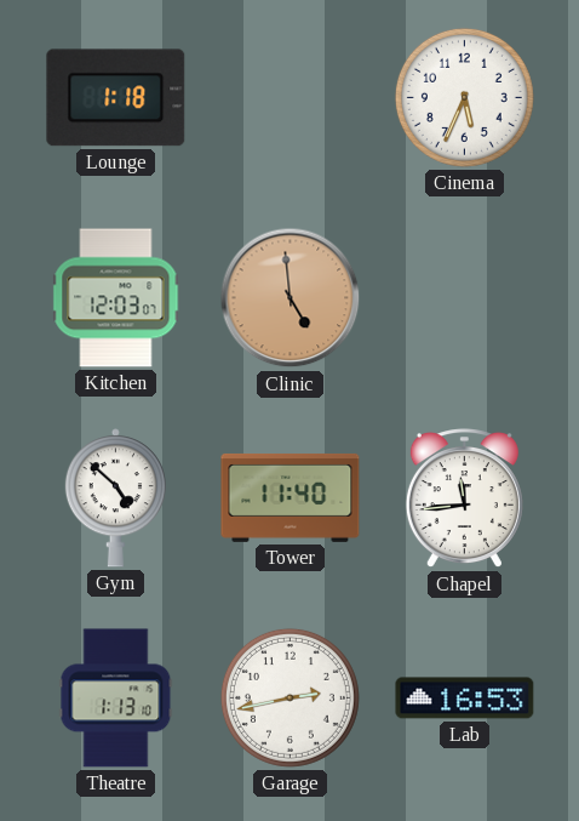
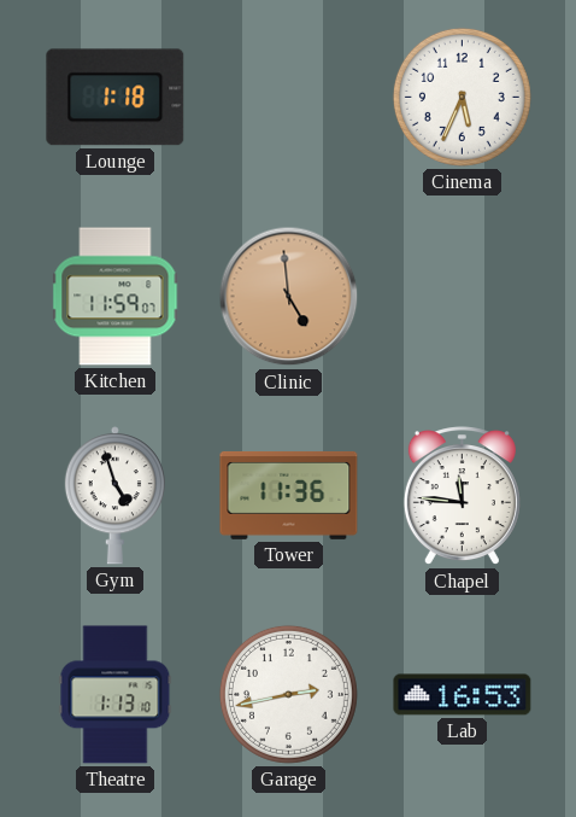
Kitchen: 12:03 -> 11:59
Gym: 4:52 -> 4:57
Tower: 11:40 -> 11:36
Chapel: 11:44 -> 11:46
